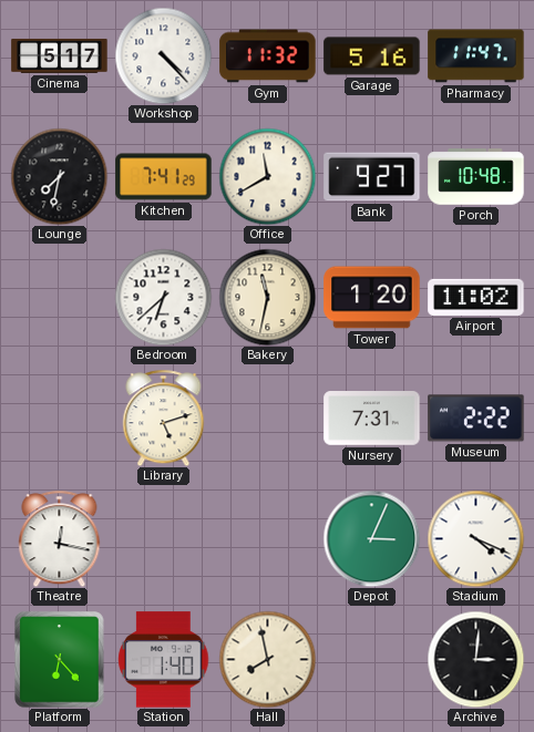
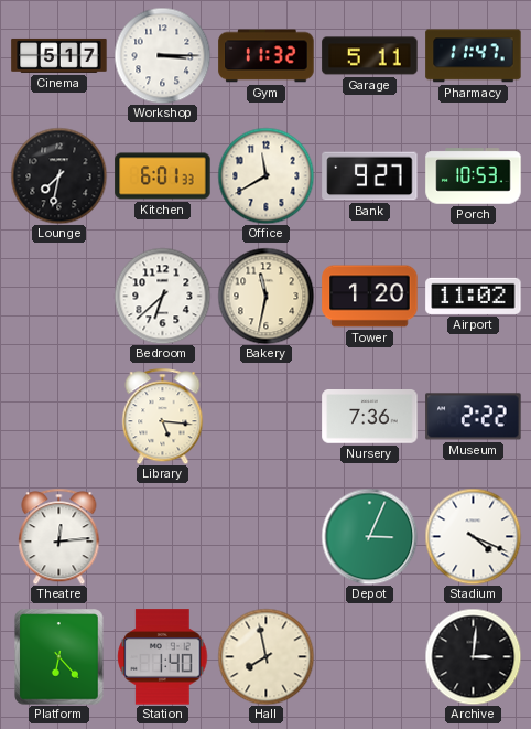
Workshop: 4:23 -> 3:15
Garage: 5:16 -> 5:11
Kitchen: 7:41 -> 6:01
Porch: 10:48 -> 10:53
Library: 5:12 -> 5:16
Nursery: 7:31 -> 7:36
Theatre: 12:17 -> 12:14
